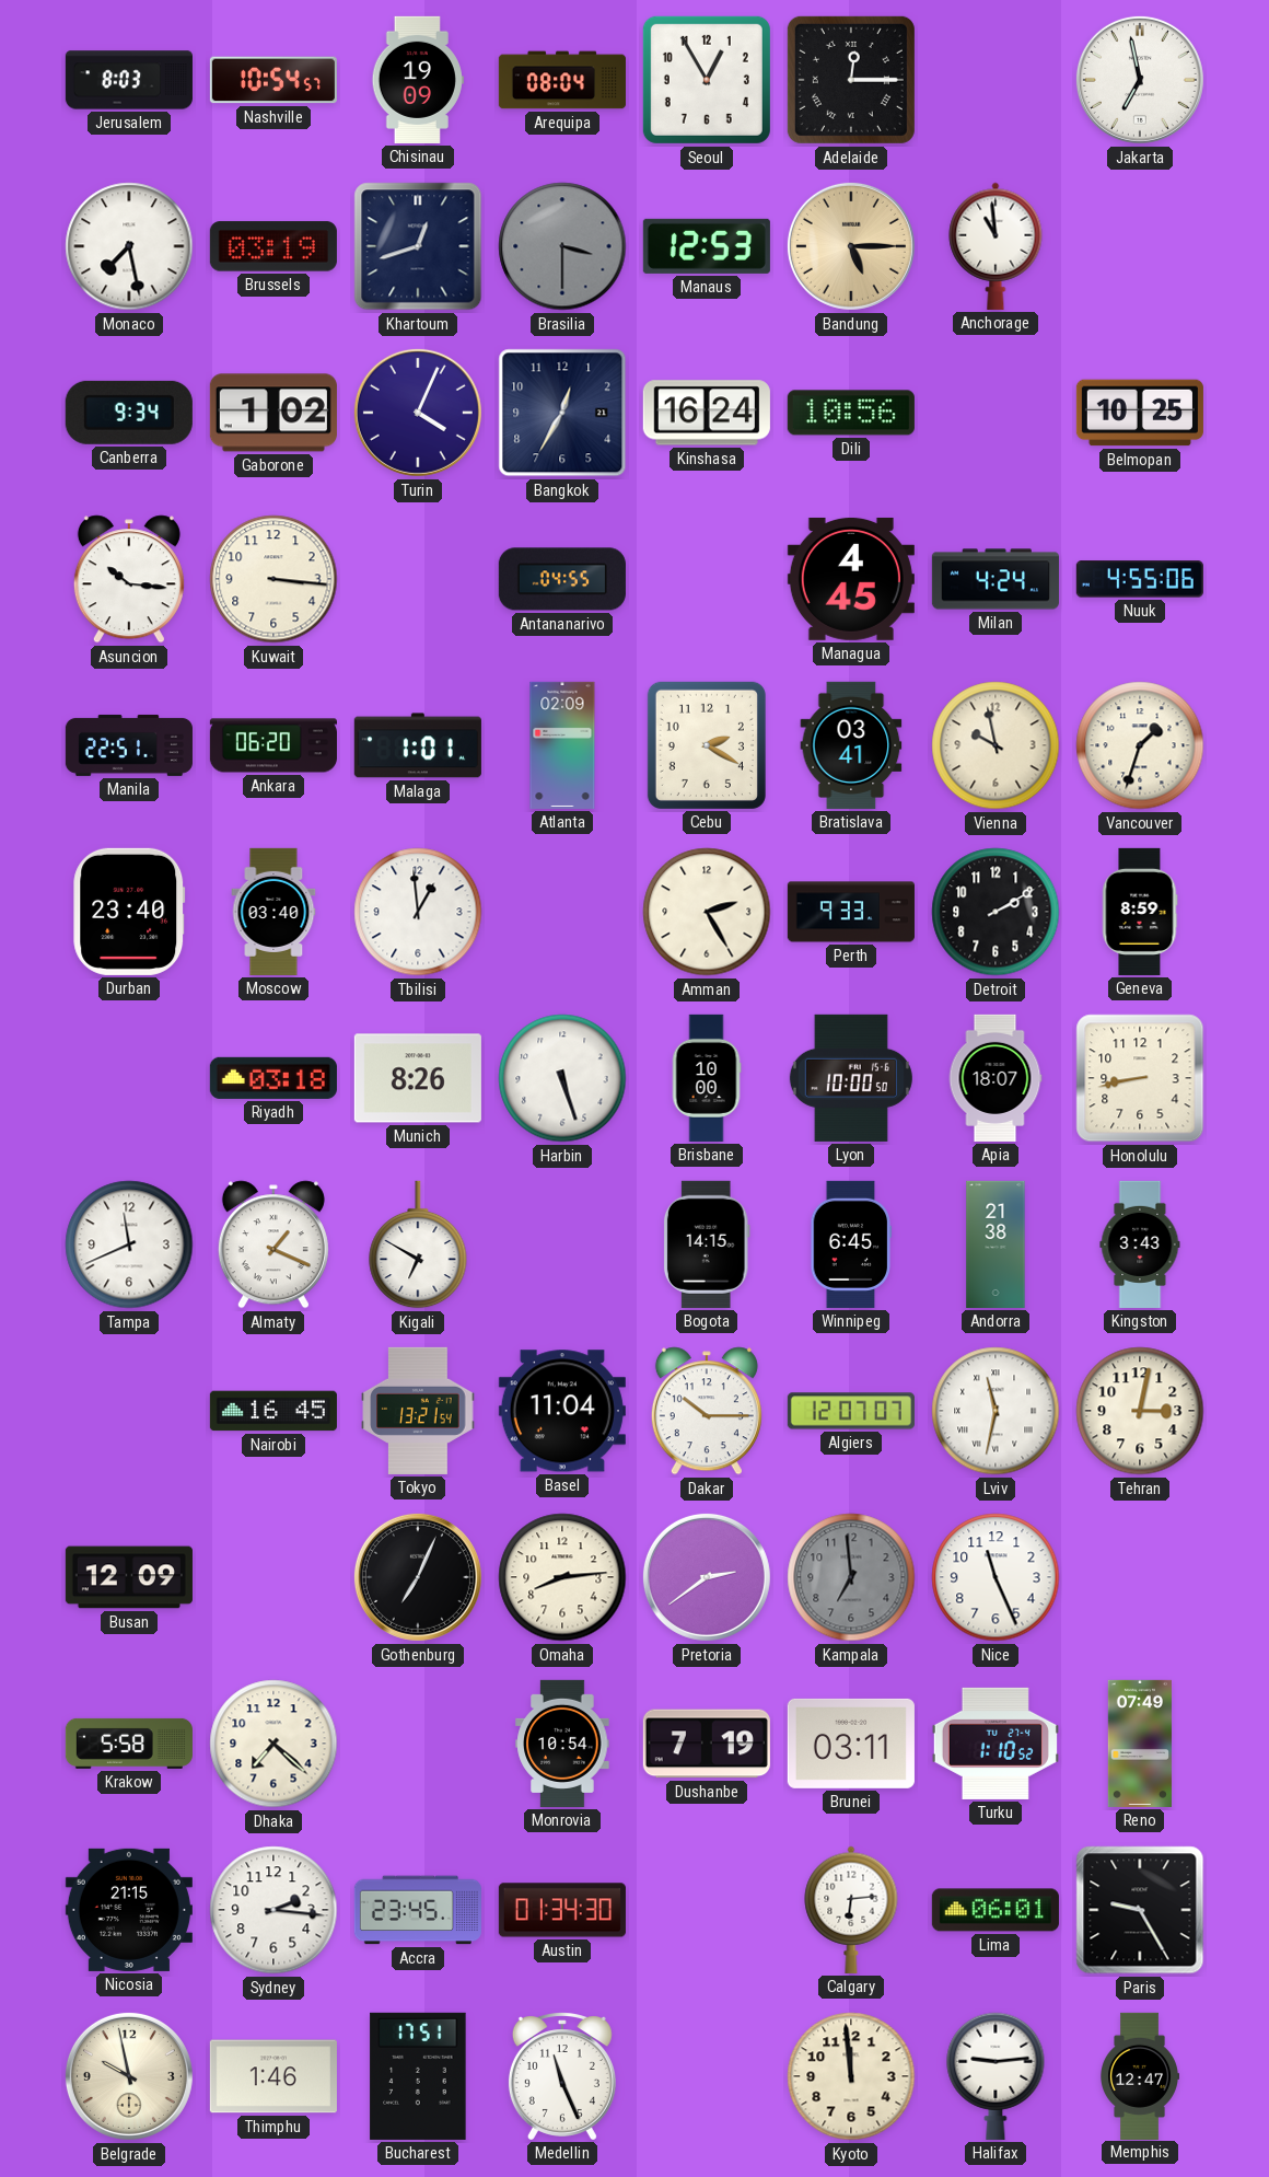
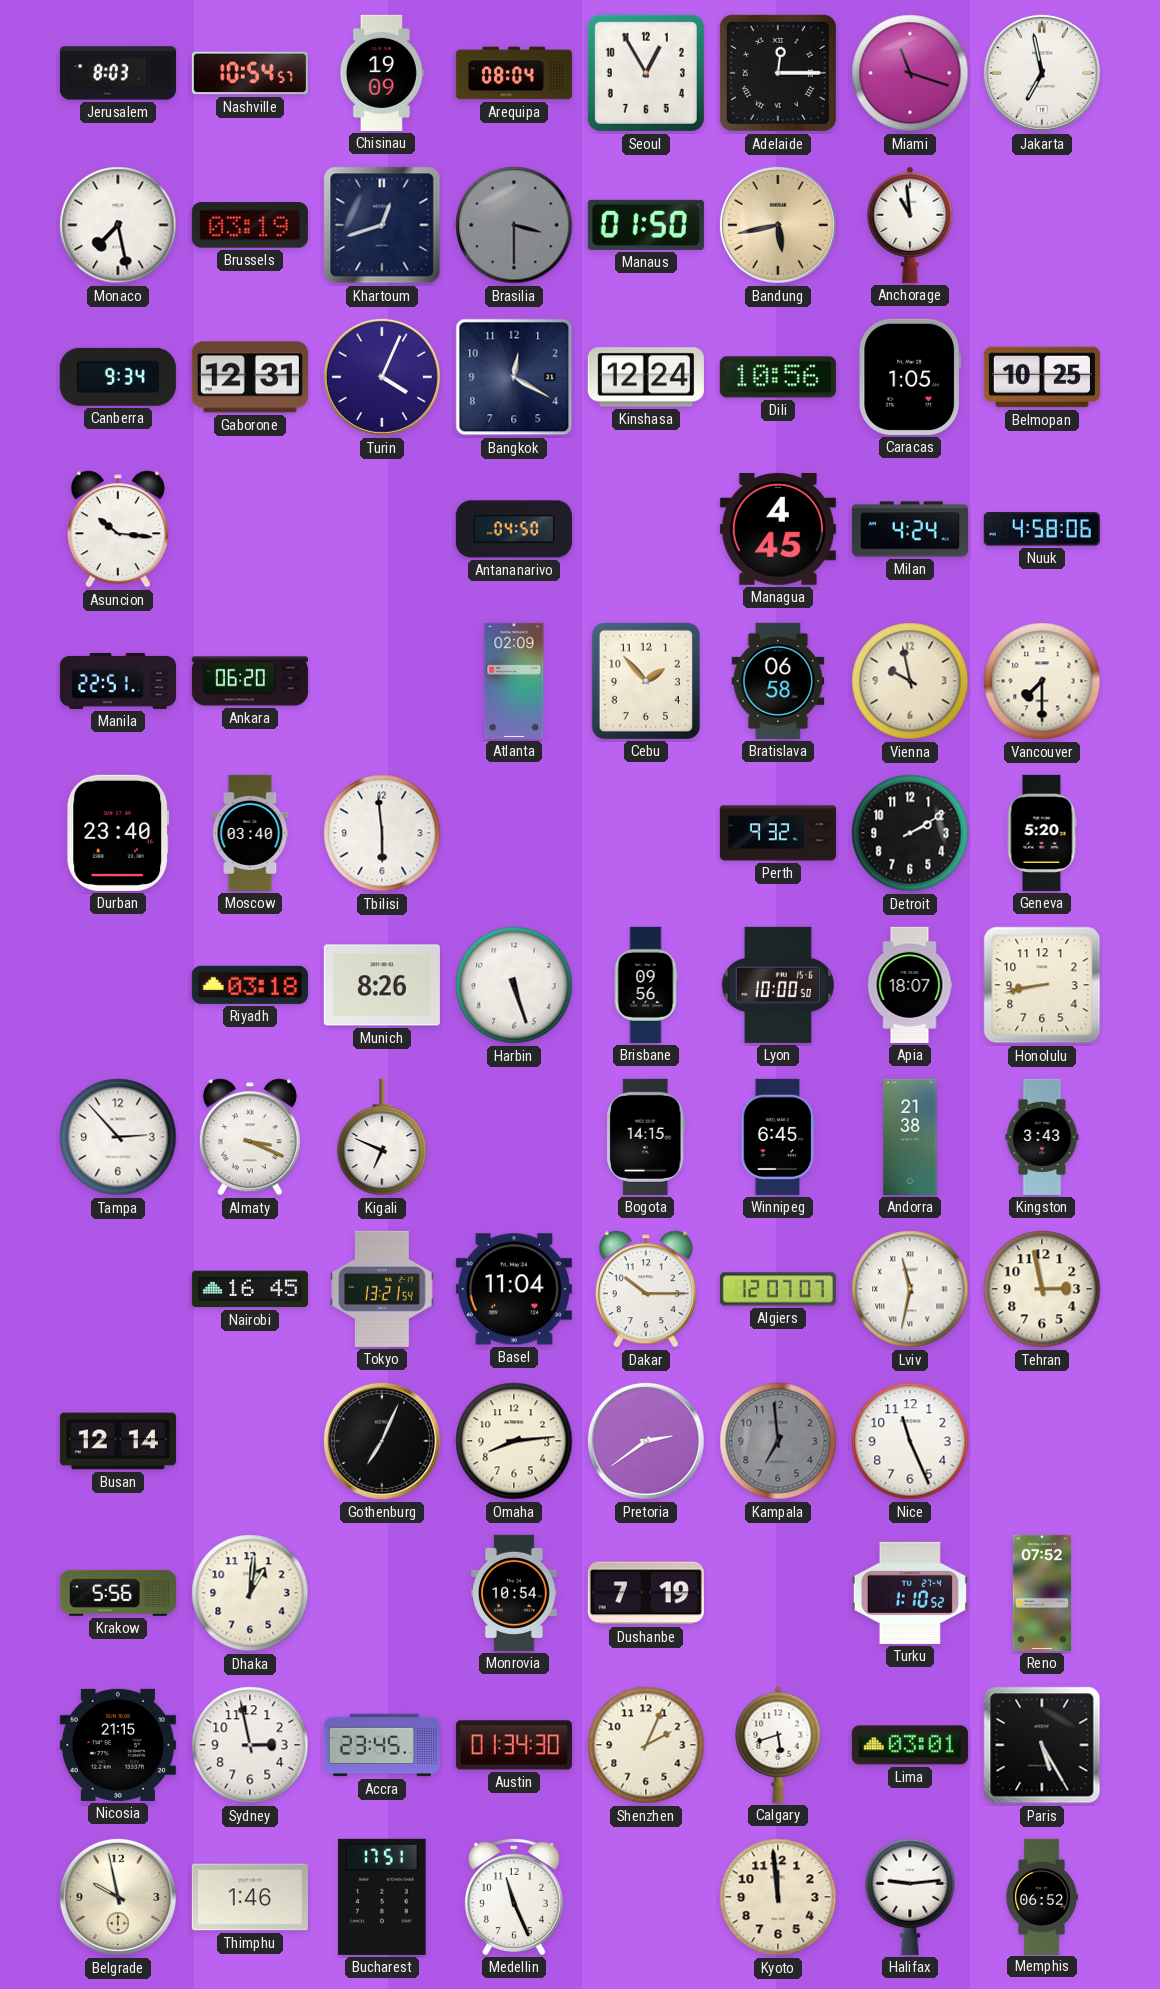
Miami: none -> 11:18
Manaus: 12:53 -> 01:50
Bandung: 5:15 -> 5:43
Gaborone: 1:02 -> 12:31
Bangkok: 12:35 -> 12:20
Kinshasa: 16:24 -> 12:24
Caracas: none -> 1:05
Kuwait: 3:16 -> none
Antananarivo: 04:55 -> 04:50
Nuuk: 4:55 -> 4:58
Malaga: 1:01 -> none
Cebu: 2:20 -> 1:53
Bratislava: 03:41 -> 06:58
Vancouver: 1:33 -> 7:30
Tbilisi: 12:59 -> 5:59
Amman: 2:25 -> none
Perth: 9:33 -> 9:32
Geneva: 8:59 -> 5:20
Brisbane: 10:00 -> 09:56
Tampa: 11:41 -> 2:53
Almaty: 1:19 -> 3:19
Kigali: 6:50 -> 6:49
Tehran: 3:02 -> 2:58
Busan: 12:09 -> 12:14
Krakow: 5:58 -> 5:56
Dhaka: 7:22 -> 1:01
Brunei: 03:11 -> none
Reno: 07:49 -> 07:52
Sydney: 2:16 -> 2:58
Shenzhen: none -> 2:04
Calgary: 6:14 -> 5:42
Lima: 06:01 -> 03:01
Paris: 9:25 -> 5:25
Memphis: 12:47 -> 06:52
